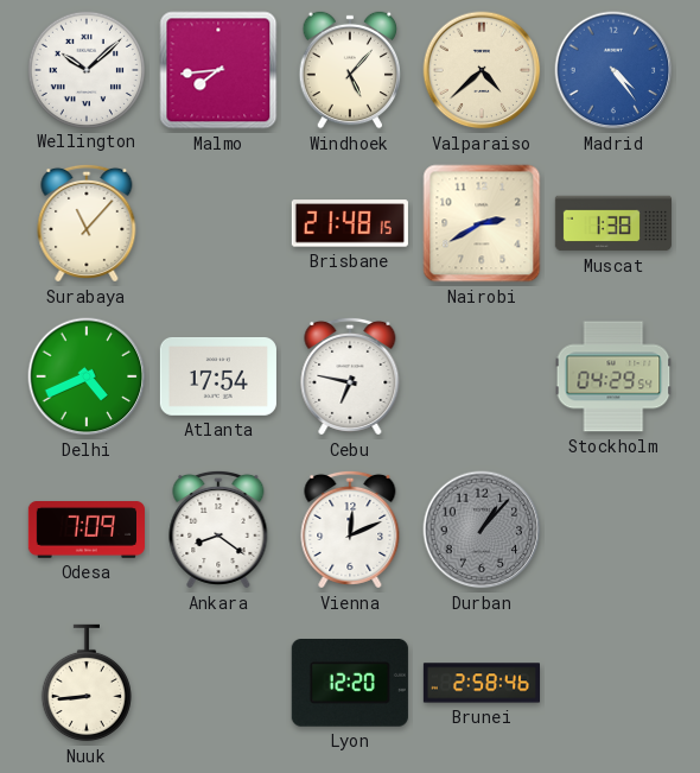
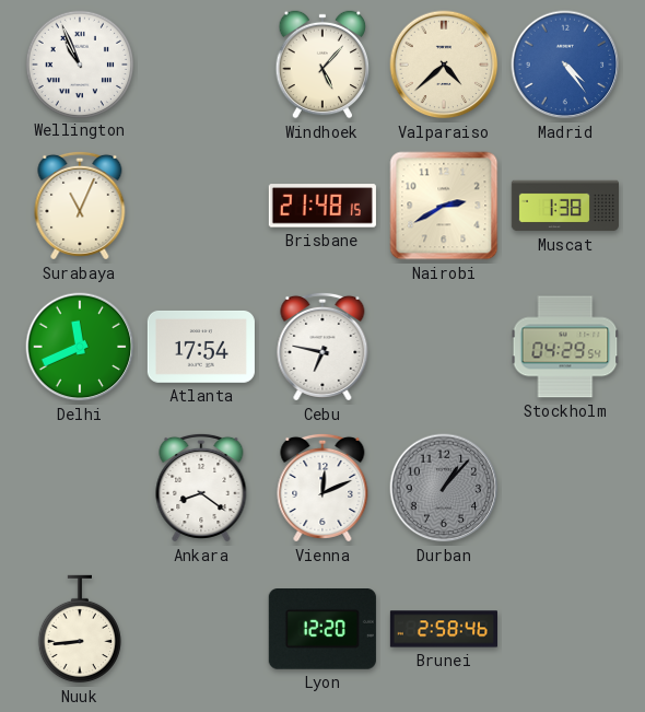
Wellington: 10:08 -> 10:56
Malmo: 7:44 -> none
Surabaya: 11:07 -> 11:04
Delhi: 4:41 -> 11:41
Odesa: 7:09 -> none
